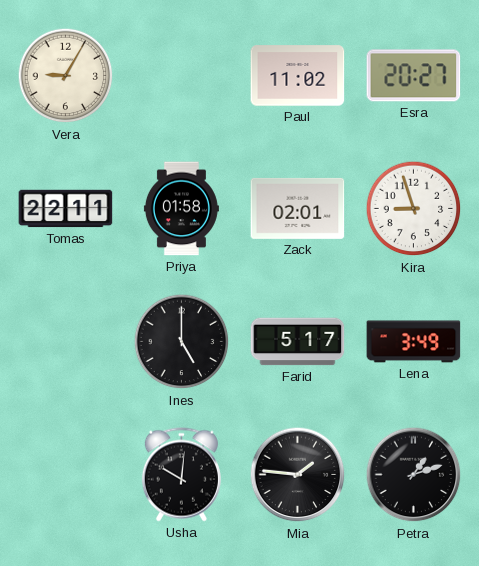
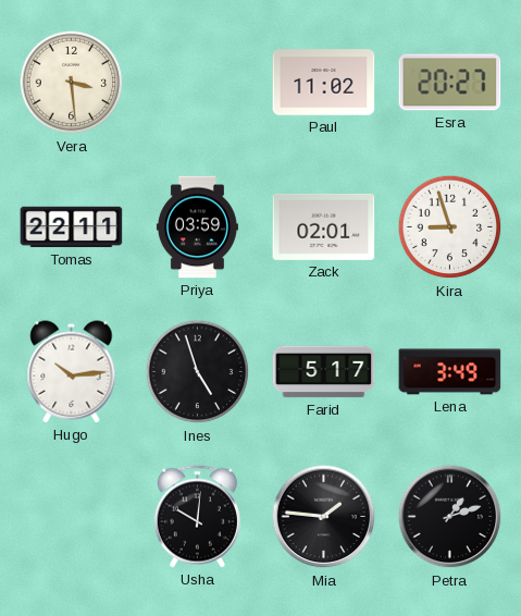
Vera: 9:05 -> 3:29
Priya: 01:58 -> 03:59
Hugo: none -> 10:14
Ines: 5:00 -> 4:57
